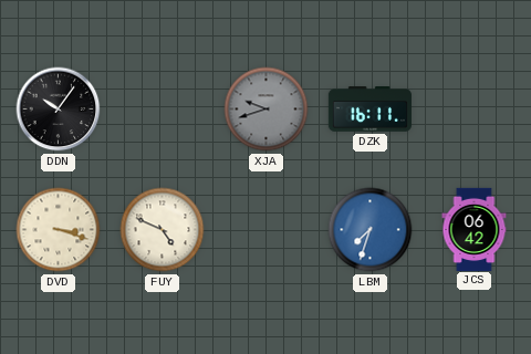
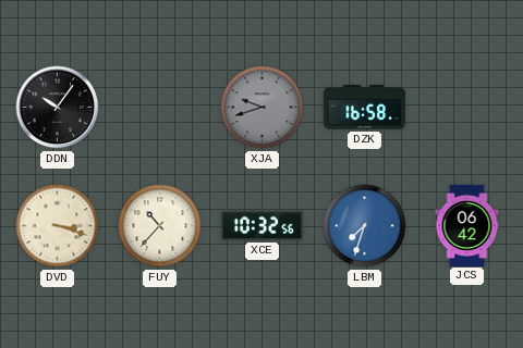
DZK: 16:11 -> 16:58
FUY: 4:49 -> 10:37
XCE: none -> 10:32
